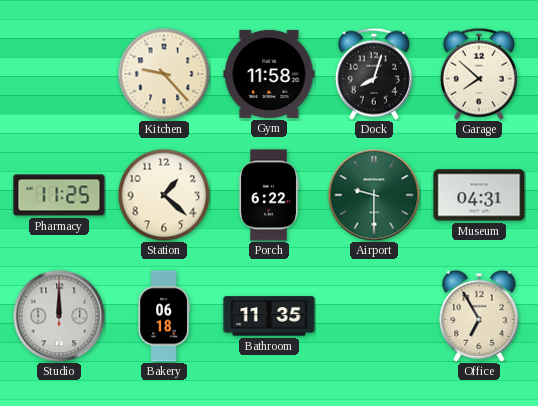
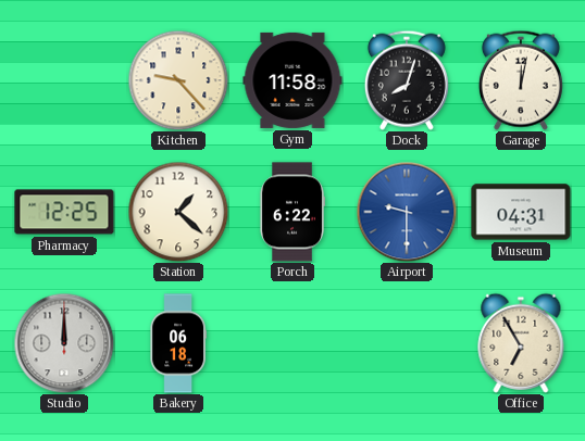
Garage: 7:52 -> 12:02
Pharmacy: 11:25 -> 12:25
Airport dial: green -> blue
Bathroom: 11:35 -> none
